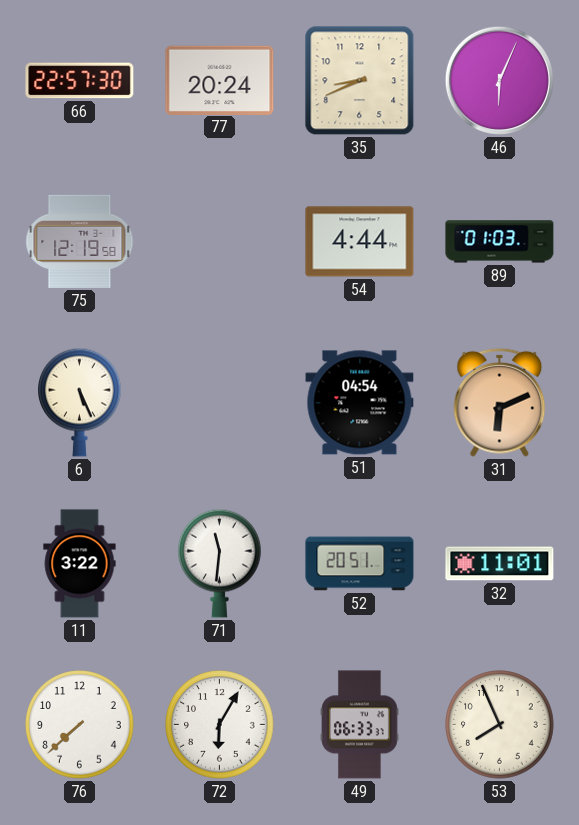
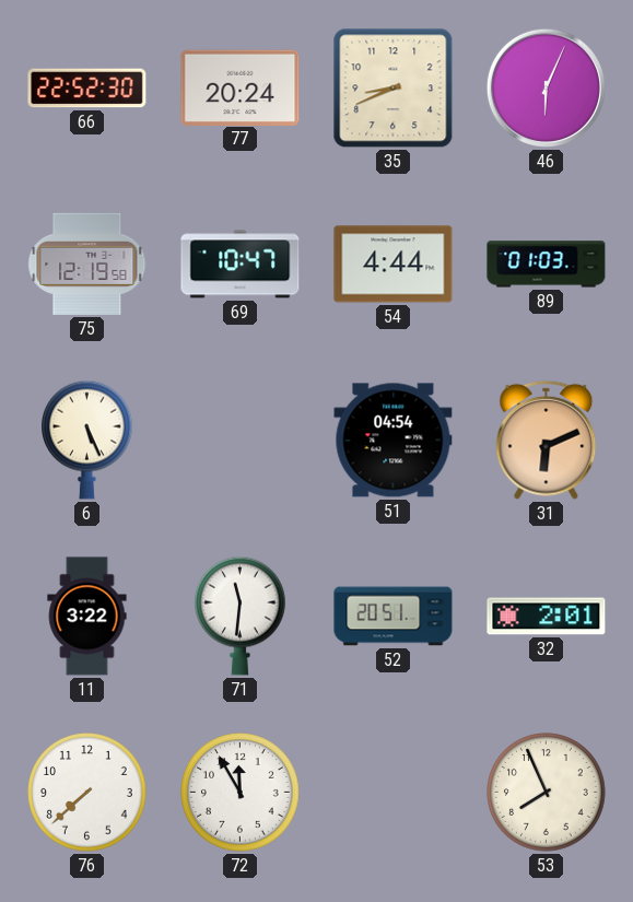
66: 22:57 -> 22:52
69: none -> 10:47
32: 11:01 -> 2:01
72: 6:05 -> 11:55
49: 06:33 -> none
